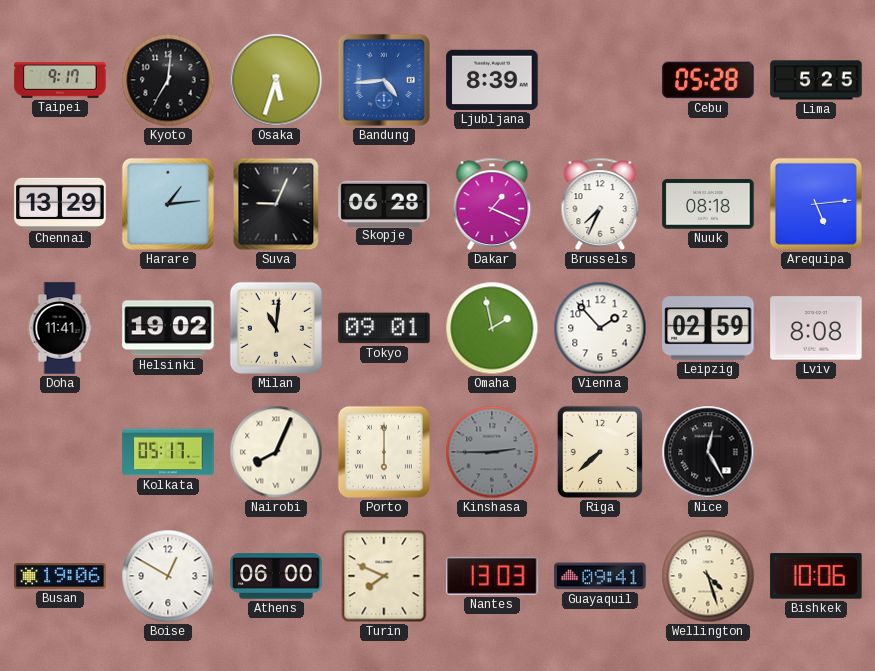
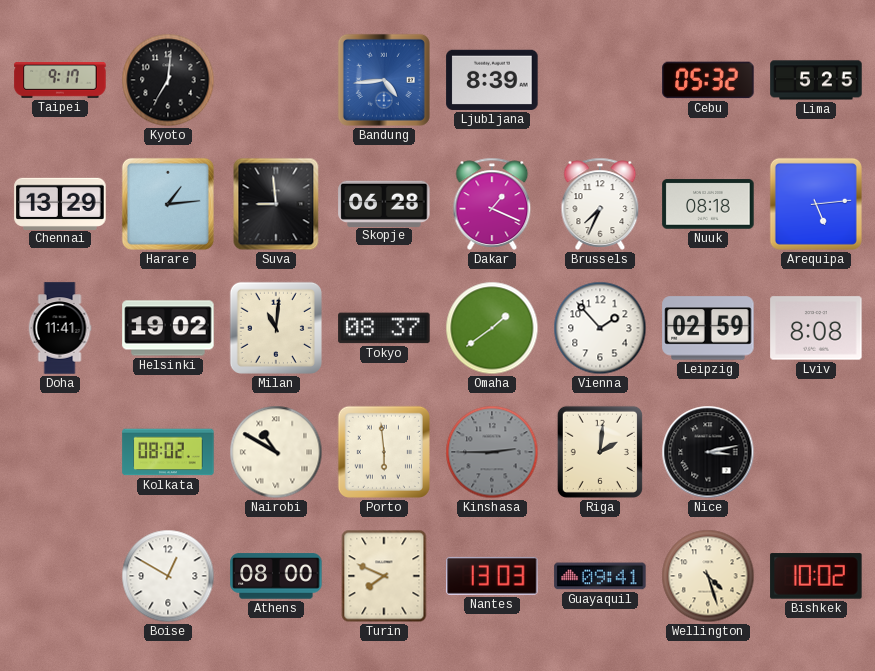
Osaka: 5:33 -> none
Cebu: 05:28 -> 05:32
Suva: 9:04 -> 8:59
Tokyo: 09:01 -> 08:37
Omaha: 1:58 -> 1:39
Kolkata: 05:17 -> 08:02
Nairobi: 8:04 -> 10:50
Porto: 6:00 -> 5:59
Riga: 7:38 -> 2:01
Nice: 12:25 -> 3:13
Busan: 19:06 -> none
Athens: 06:00 -> 08:00
Bishkek: 10:06 -> 10:02
